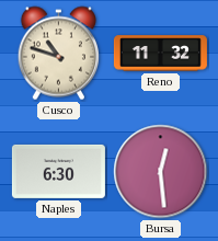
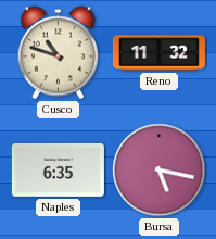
Naples: 6:30 -> 6:35
Bursa: 12:29 -> 5:17
